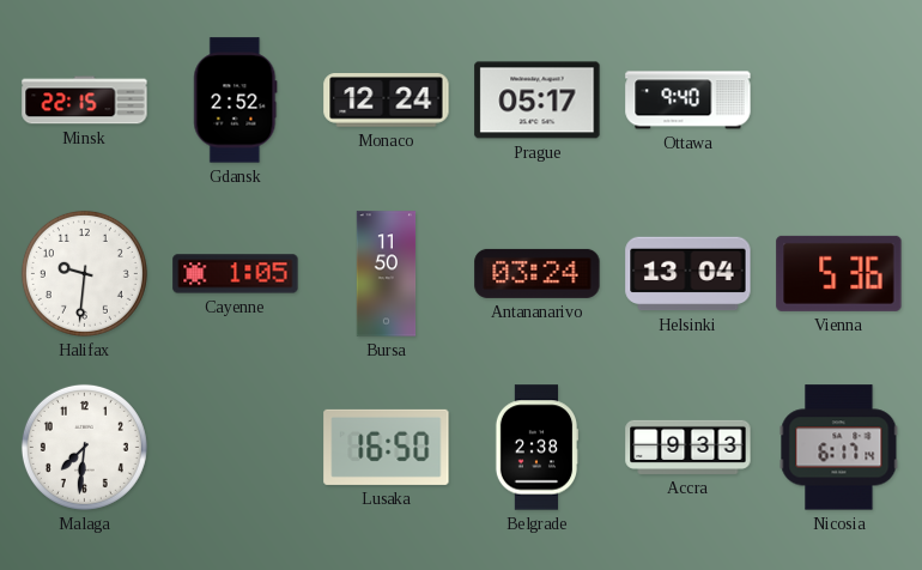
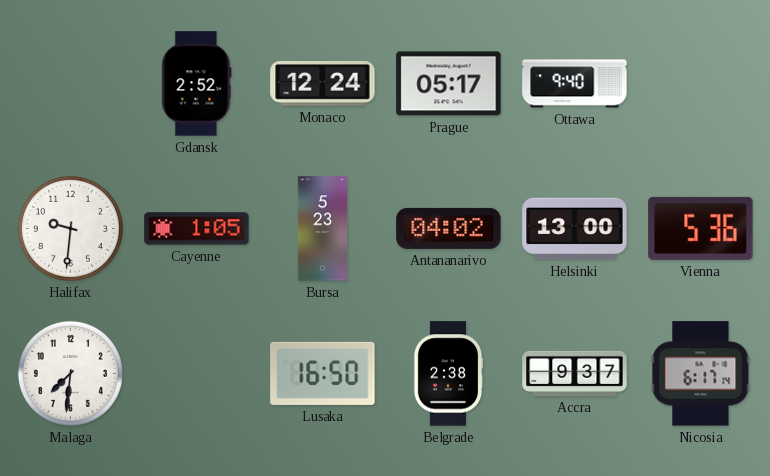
Minsk: 22:15 -> none
Bursa: 11:50 -> 5:23
Antananarivo: 03:24 -> 04:02
Helsinki: 13:04 -> 13:00
Accra: 9:33 -> 9:37
